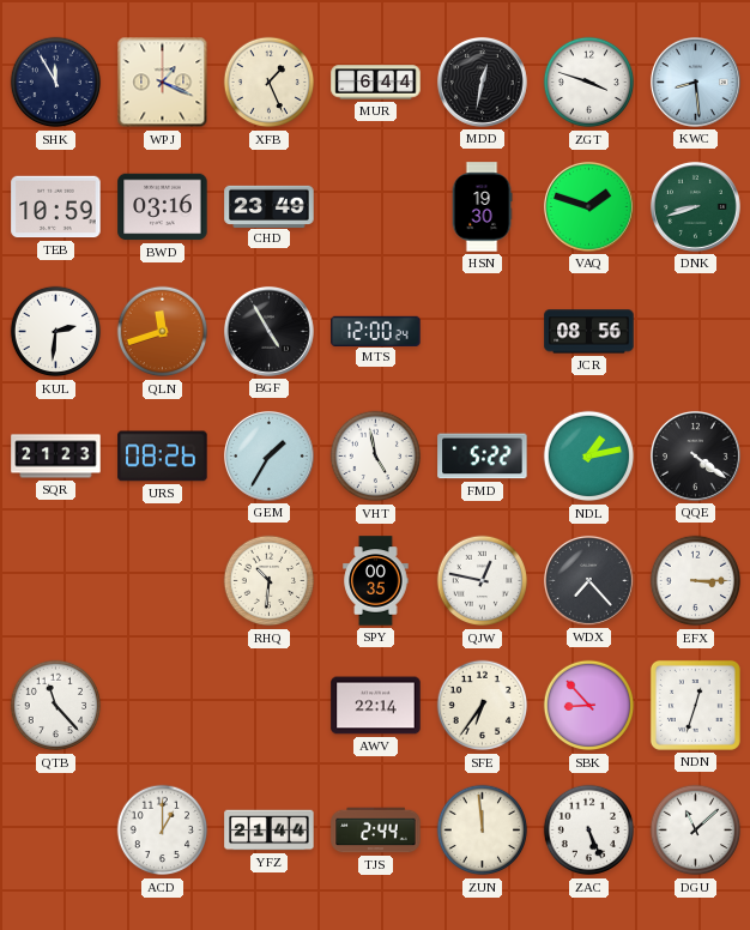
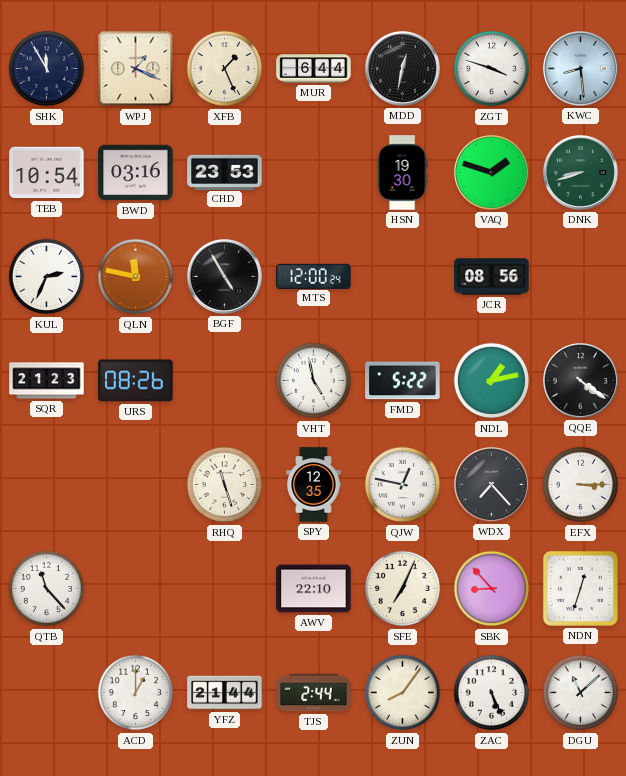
TEB: 10:59 -> 10:54
CHD: 23:49 -> 23:53
KUL: 2:31 -> 2:34
QLN: 11:42 -> 11:47
GEM: 1:35 -> none
RHQ: 10:31 -> 11:27
SPY: 00:35 -> 12:35
AWV: 22:14 -> 22:10
SFE: 6:36 -> 7:04
ZUN: 11:59 -> 8:06
